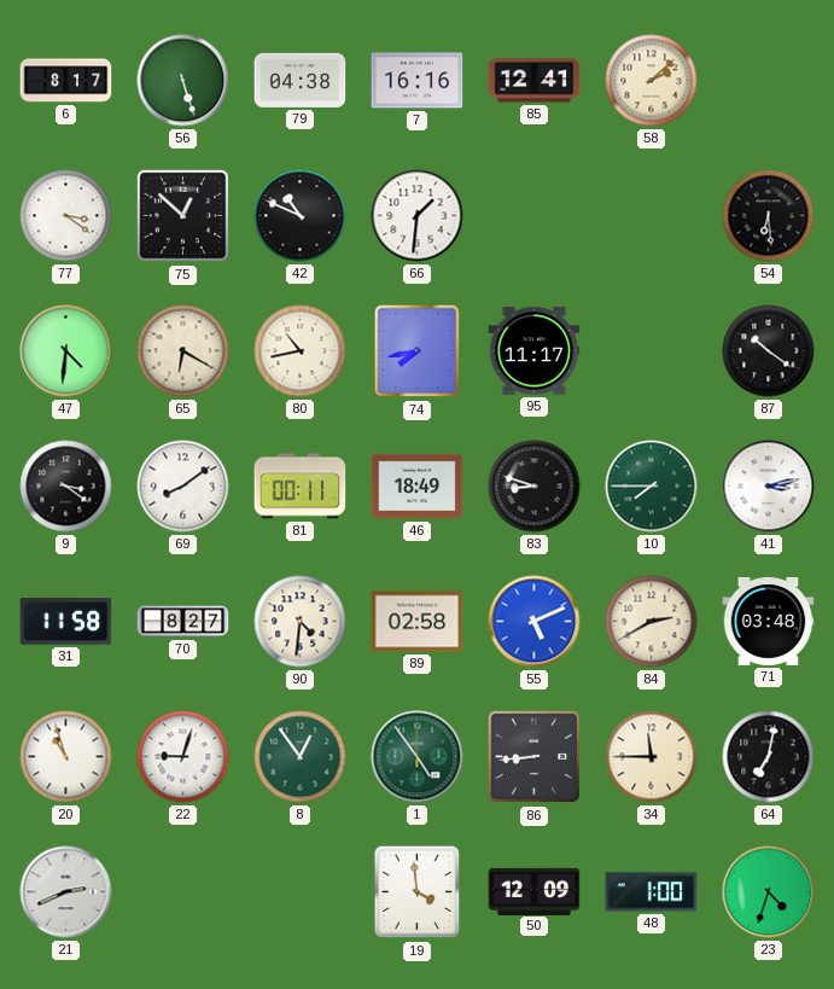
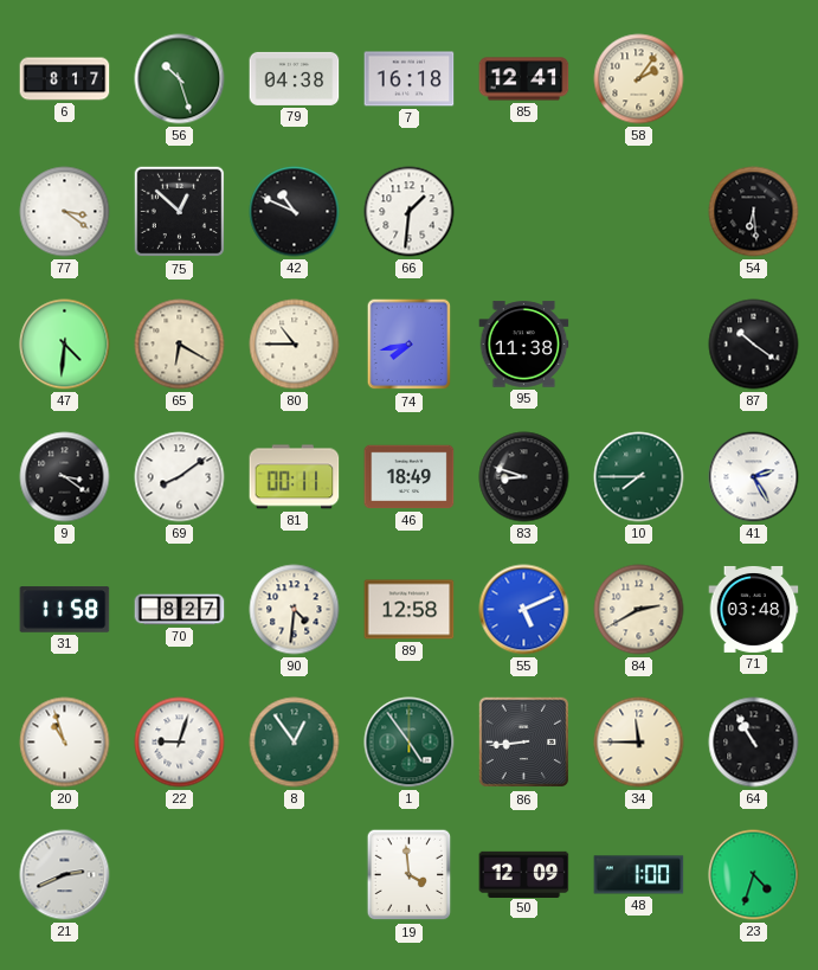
56: 5:27 -> 10:27
7: 16:16 -> 16:18
58: 2:08 -> 2:06
80: 10:43 -> 10:45
95: 11:17 -> 11:38
41: 3:13 -> 2:25
89: 02:58 -> 12:58
64: 7:02 -> 10:55
